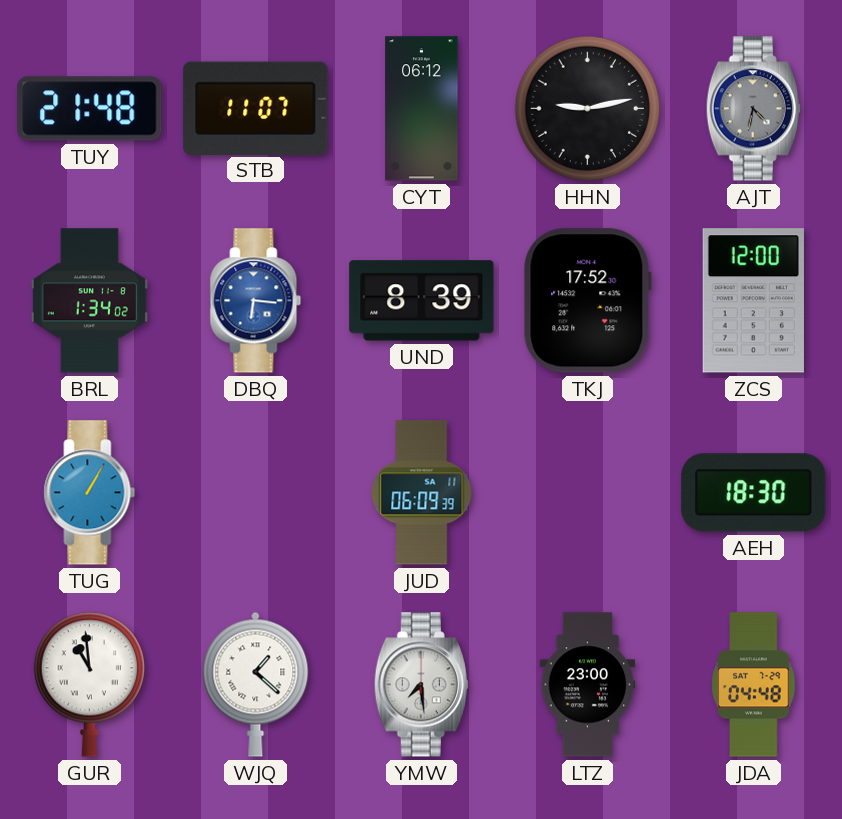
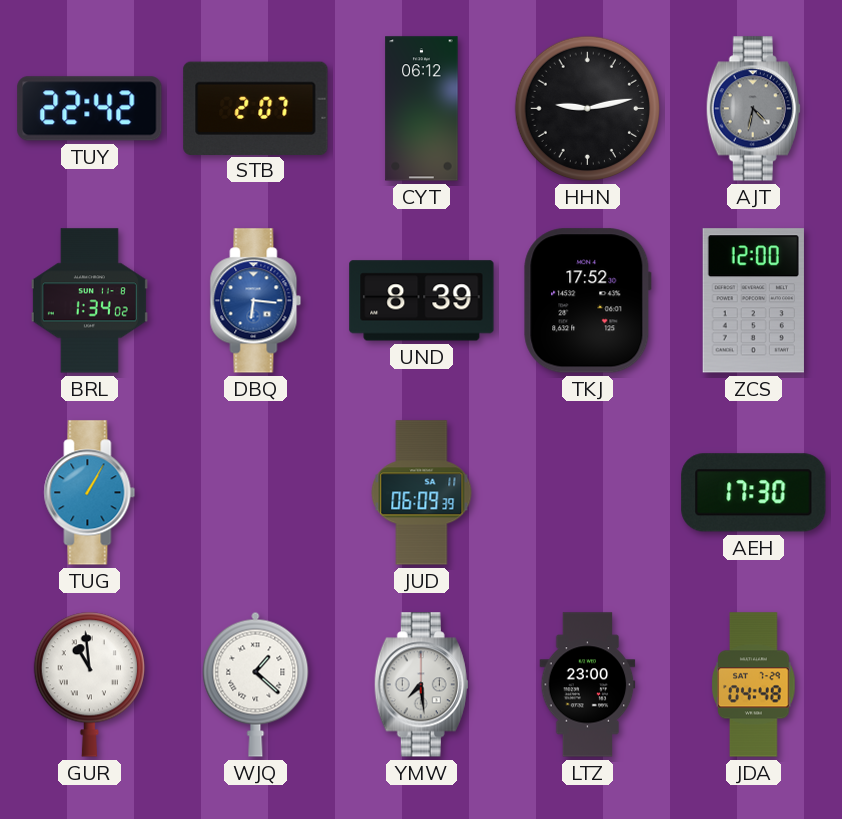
TUY: 21:48 -> 22:42
STB: 11:07 -> 2:07
AEH: 18:30 -> 17:30
